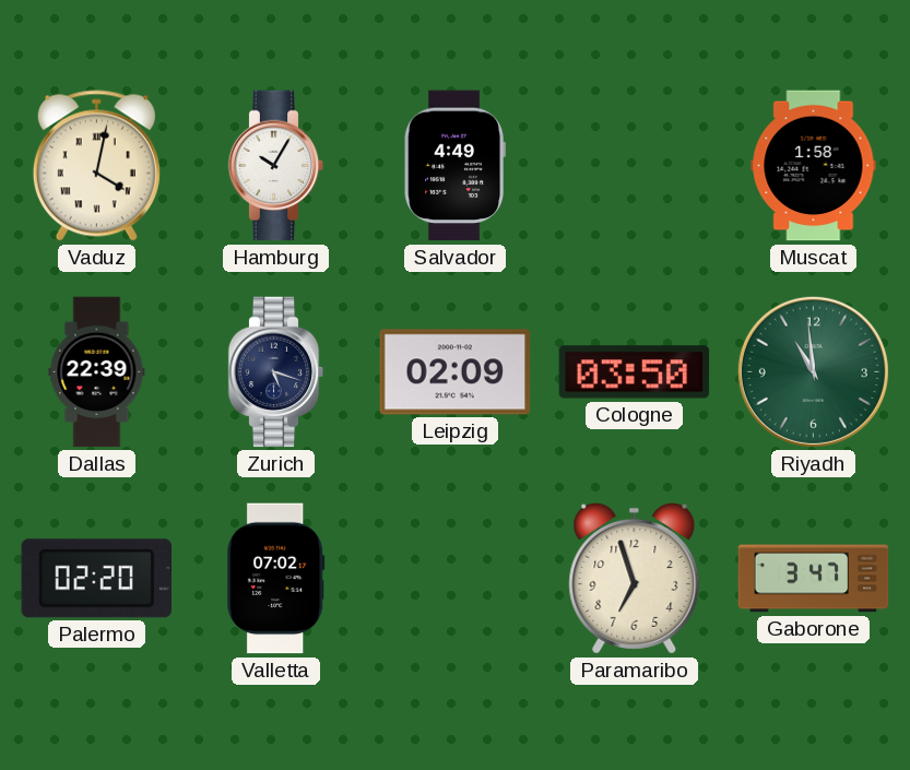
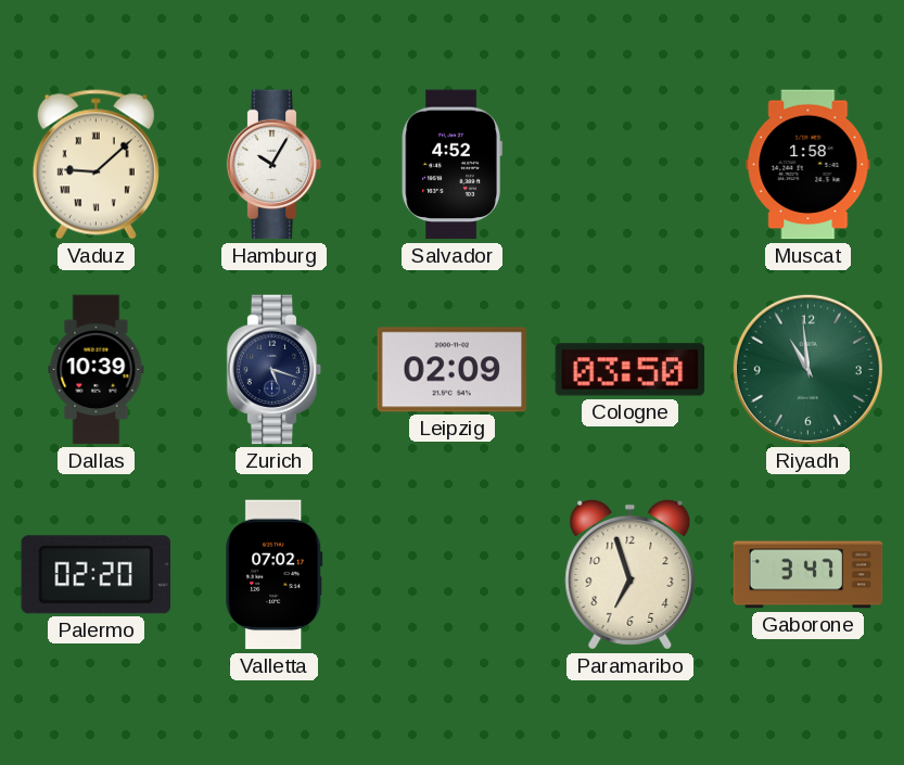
Vaduz: 4:02 -> 9:08
Salvador: 4:49 -> 4:52
Dallas: 22:39 -> 10:39
